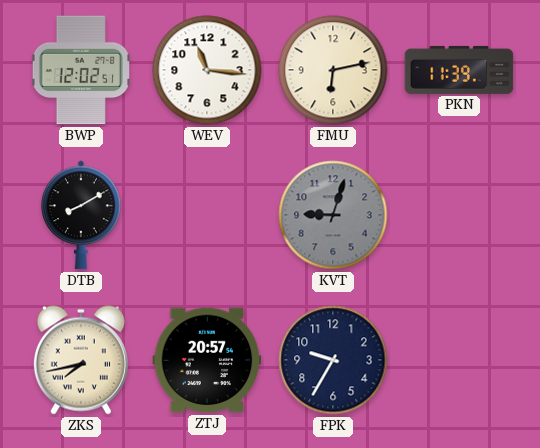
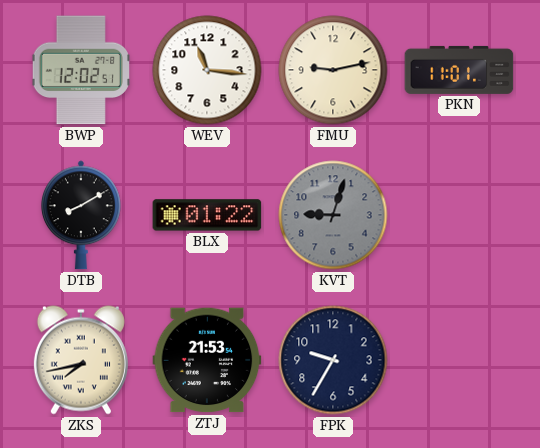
FMU: 6:13 -> 9:13
PKN: 11:39 -> 11:01
BLX: none -> 01:22
ZTJ: 20:57 -> 21:53
